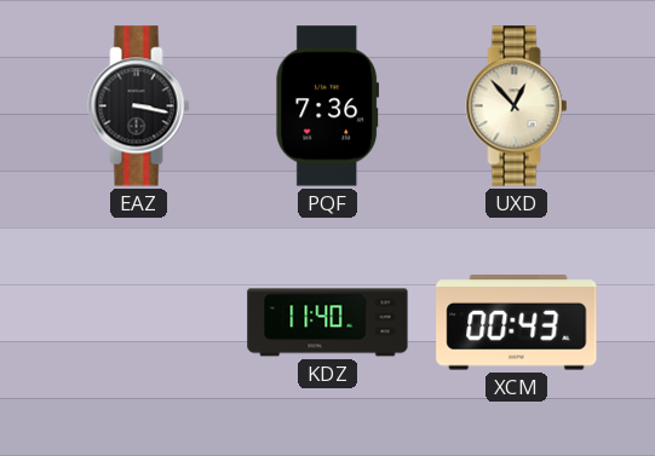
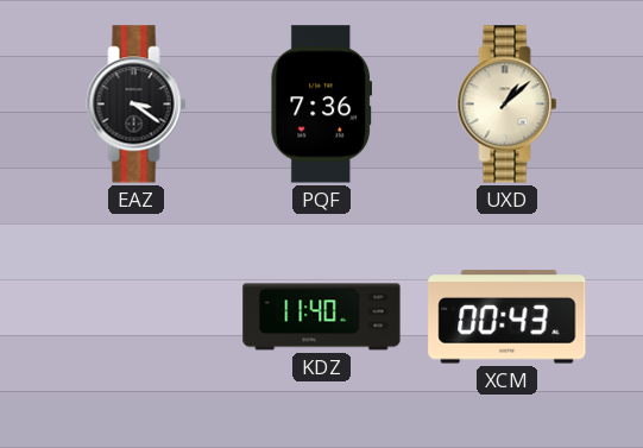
EAZ: 3:17 -> 3:21
UXD: 12:53 -> 1:08
